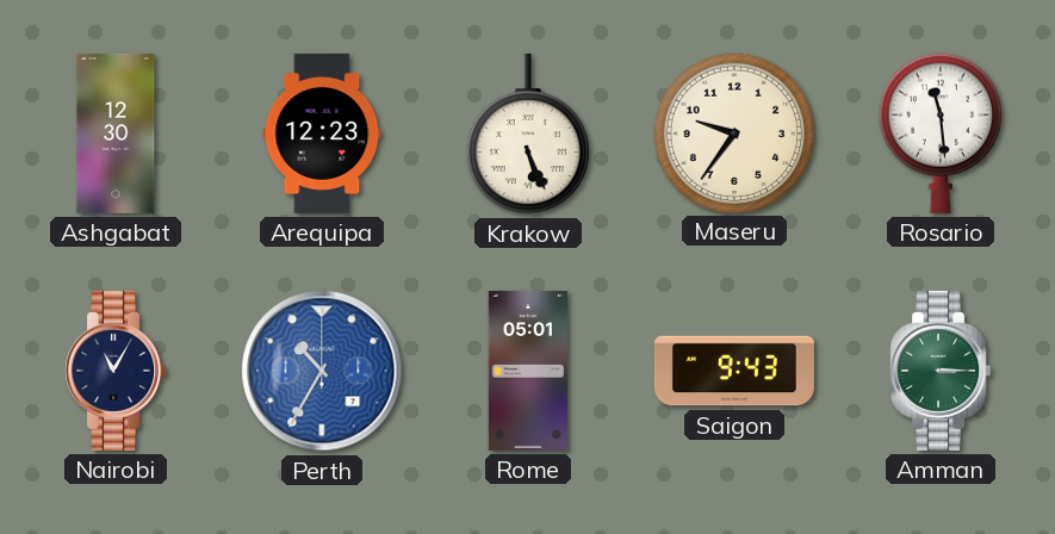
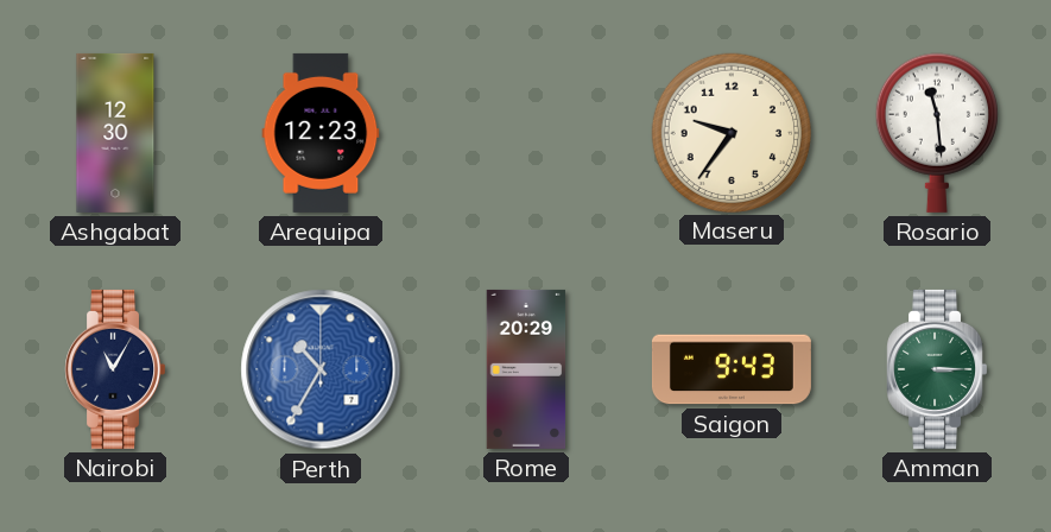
Krakow: 5:26 -> none
Rome: 05:01 -> 20:29
